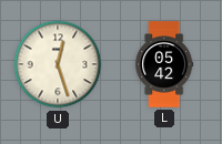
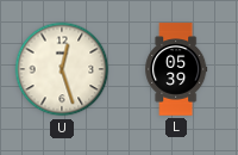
L: 05:42 -> 05:39
